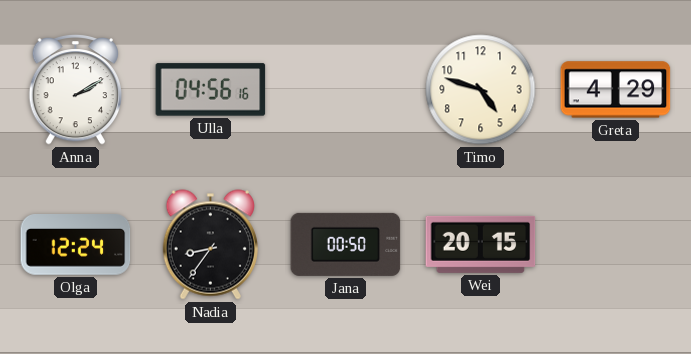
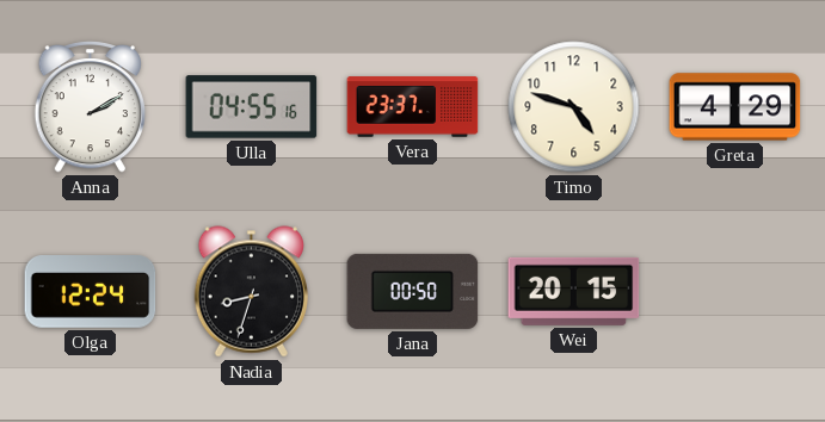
Ulla: 04:56 -> 04:55
Vera: none -> 23:37
Nadia: 8:36 -> 8:33
